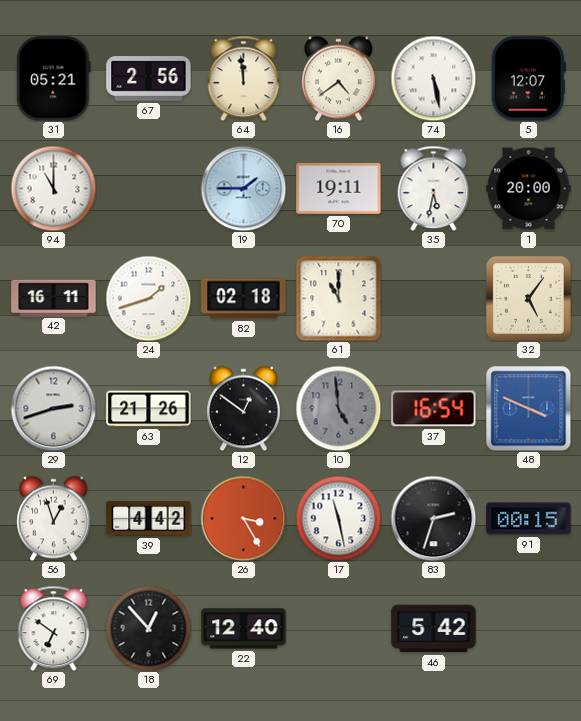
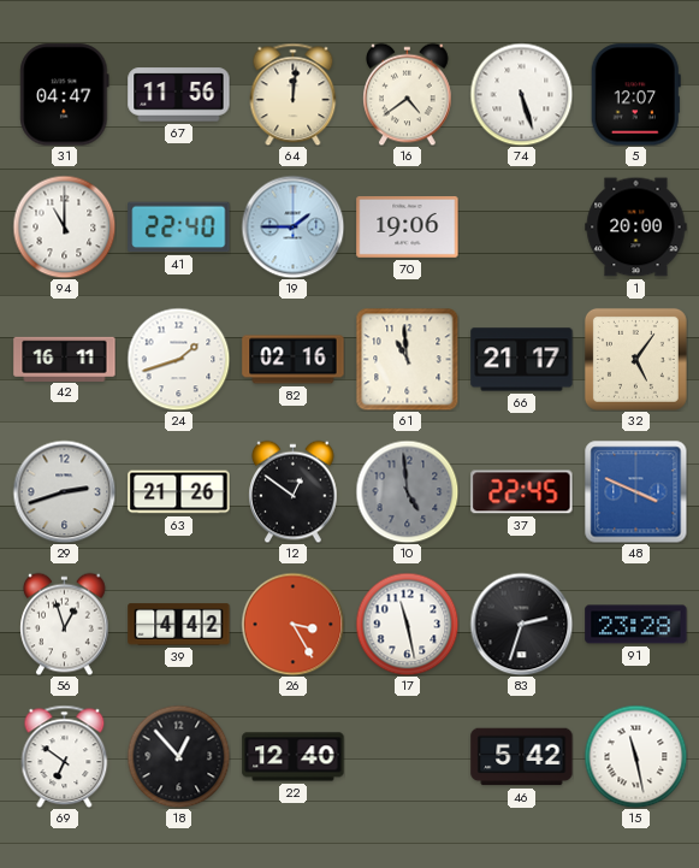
31: 05:21 -> 04:47
67: 2:56 -> 11:56
64: 11:59 -> 12:01
74: 5:28 -> 5:27
41: none -> 22:40
70: 19:11 -> 19:06
35: 5:32 -> none
82: 02:18 -> 02:16
61: 11:00 -> 10:59
66: none -> 21:17
37: 16:54 -> 22:45
91: 00:15 -> 23:28
15: none -> 11:28
